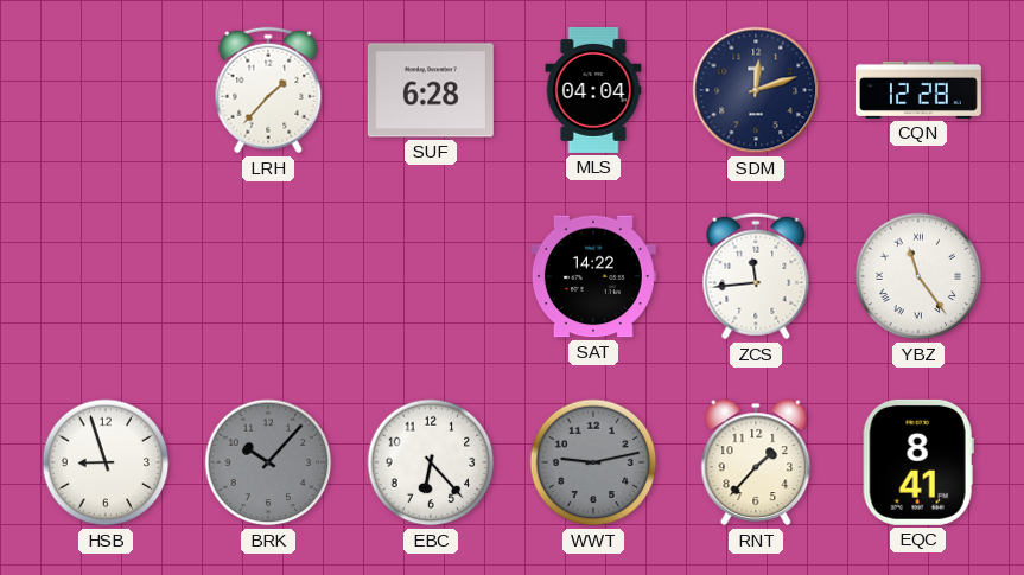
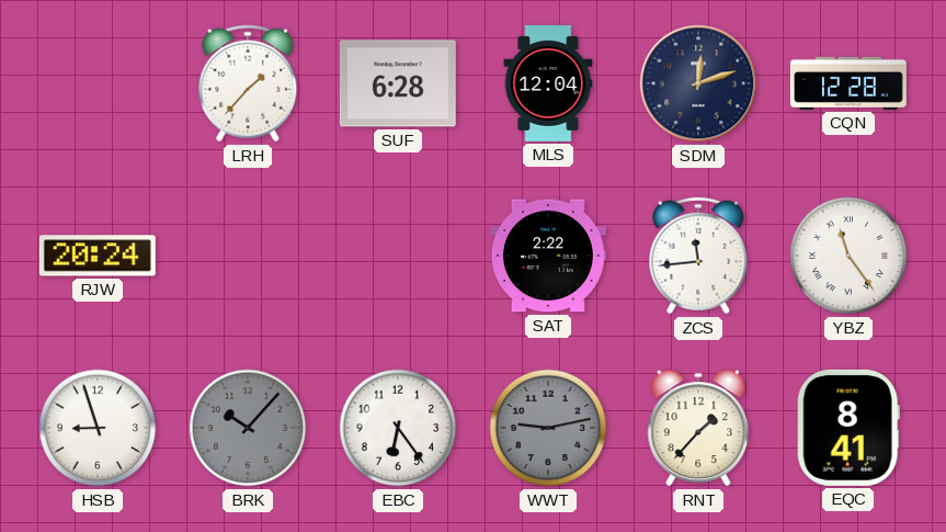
MLS: 04:04 -> 12:04
RJW: none -> 20:24
SAT: 14:22 -> 2:22
EBC: 6:23 -> 6:24
